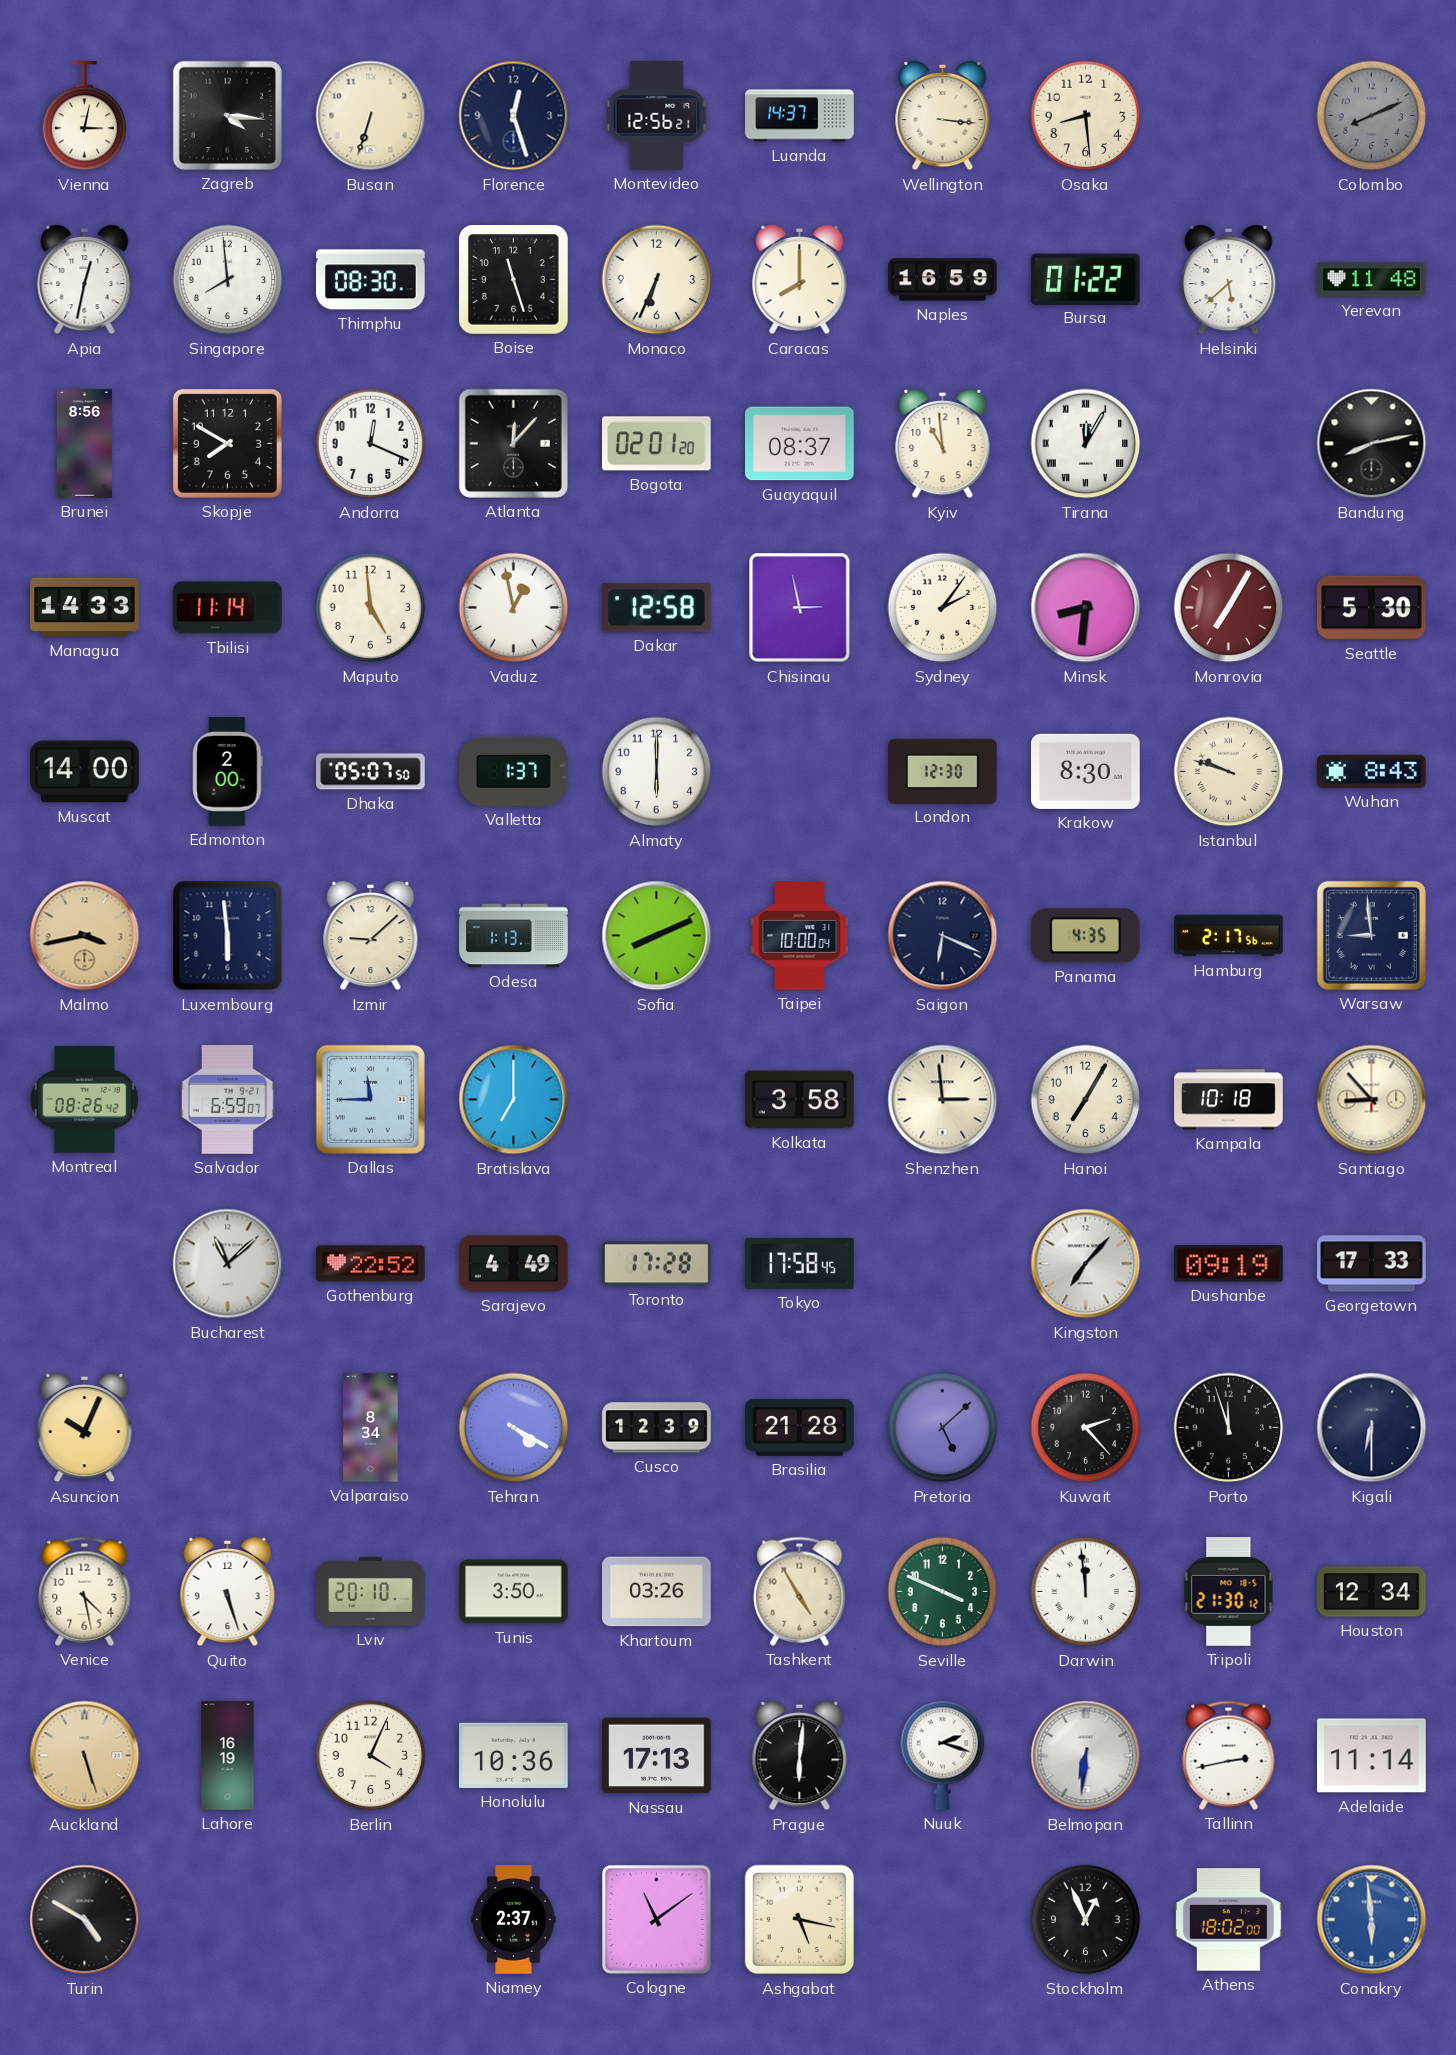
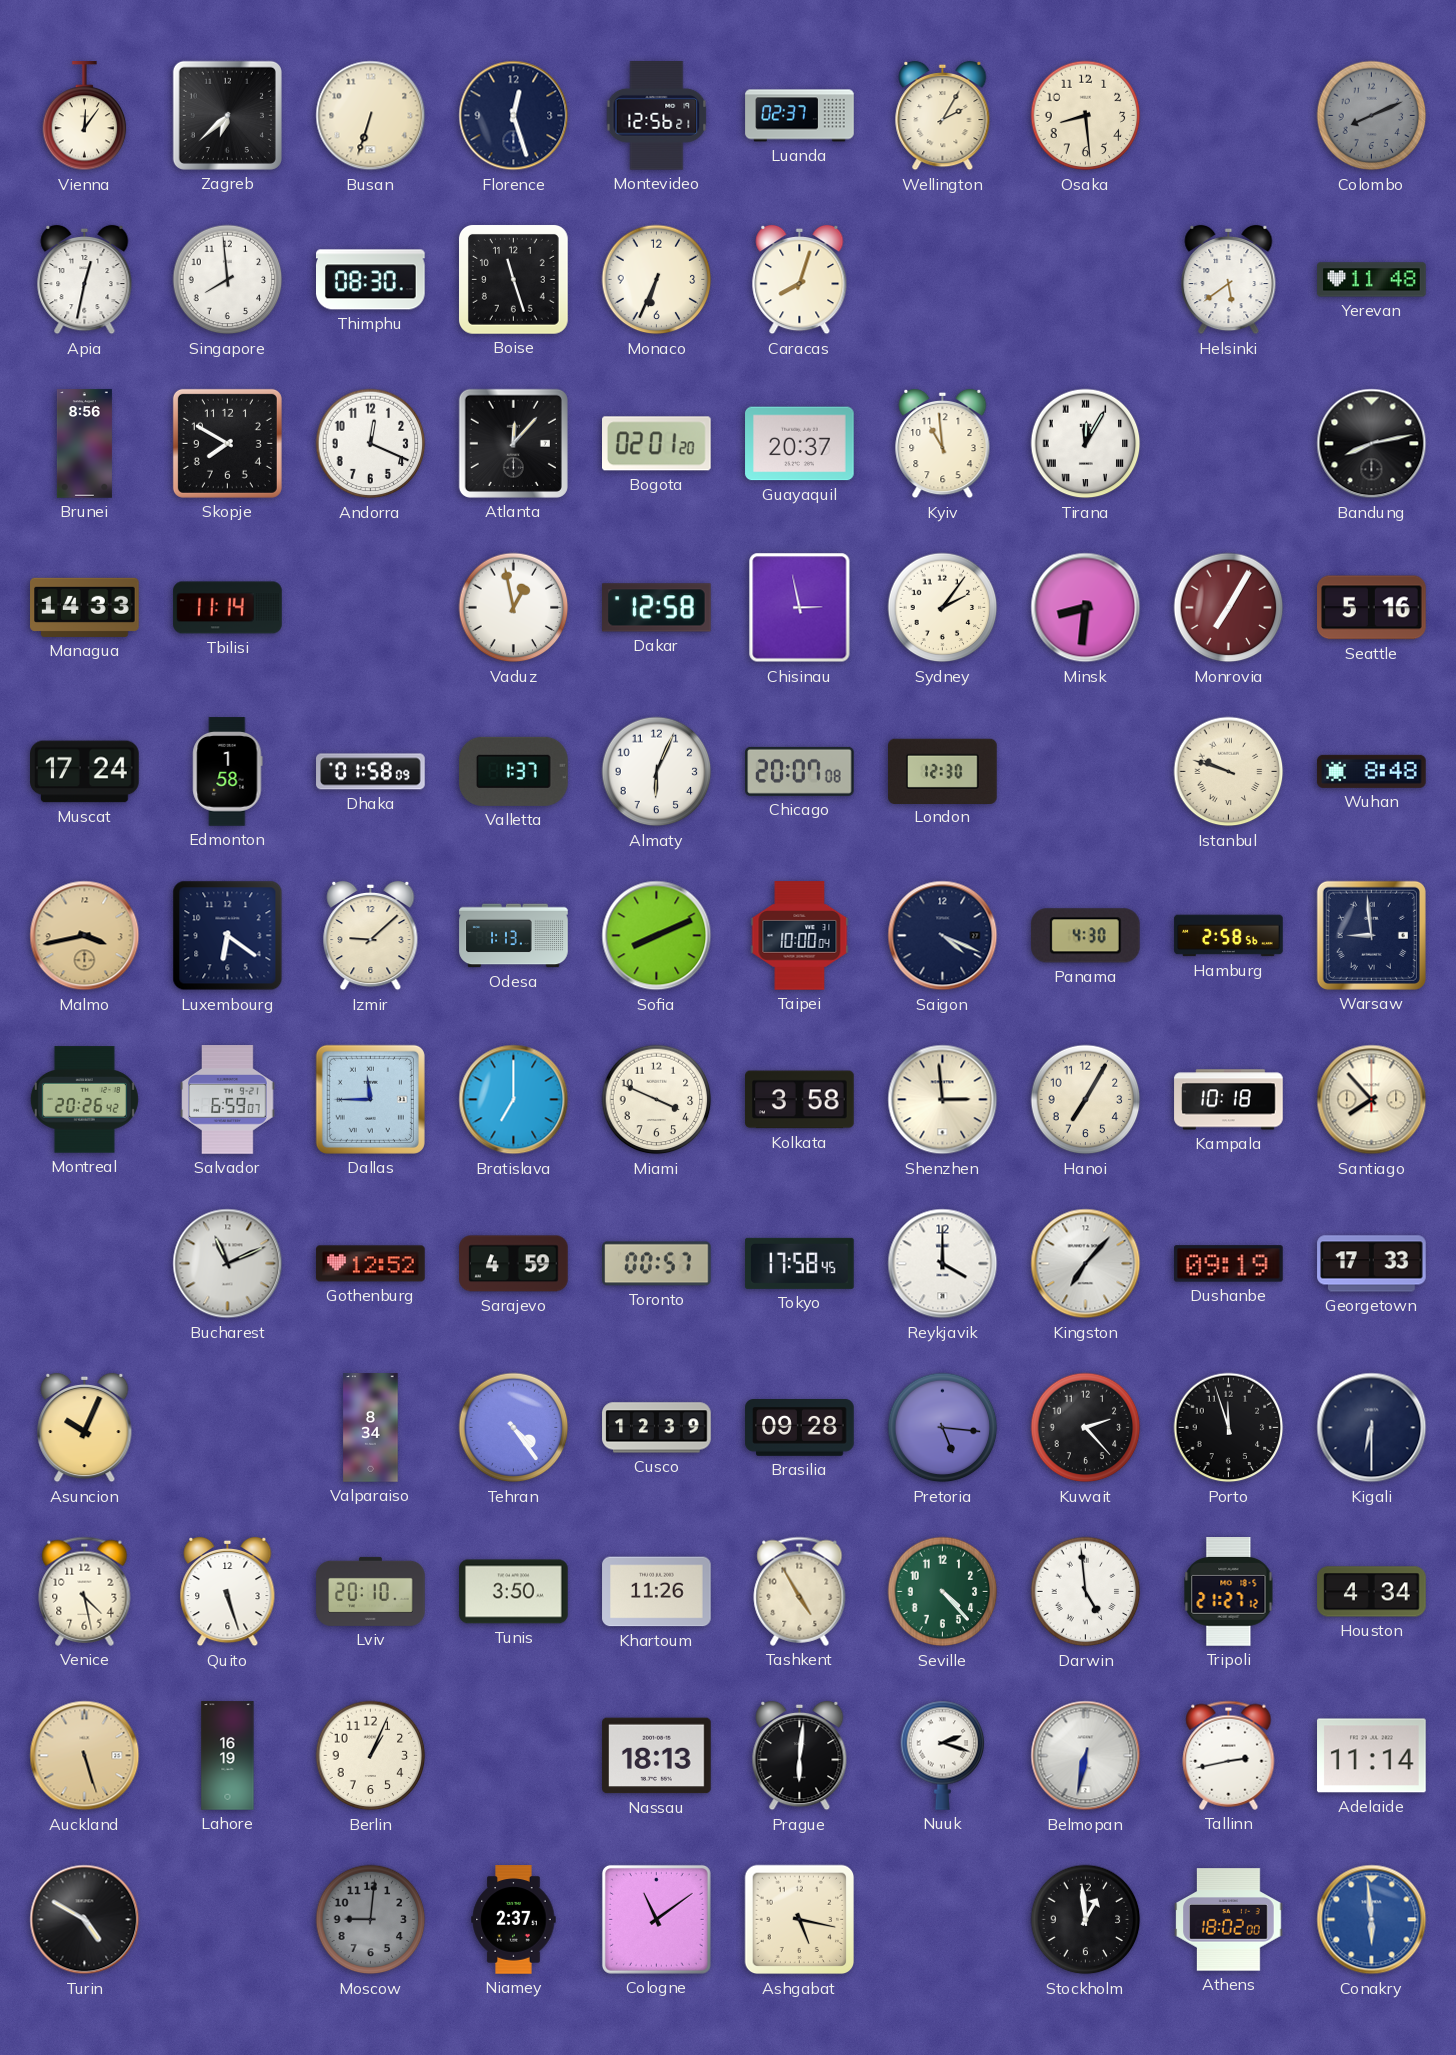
Vienna: 3:02 -> 12:06
Zagreb: 4:16 -> 6:38
Luanda: 14:37 -> 02:37
Wellington: 3:16 -> 2:05
Caracas: 8:00 -> 8:03
Naples: 16:59 -> none
Bursa: 01:22 -> none
Helsinki: 5:38 -> 5:39
Guayaquil: 08:37 -> 20:37
Maputo: 4:59 -> none
Seattle: 5:30 -> 5:16
Muscat: 14:00 -> 17:24
Edmonton: 2:00 -> 1:58
Dhaka: 05:07 -> 01:58
Almaty: 6:00 -> 6:04
Chicago: none -> 20:07
Krakow: 8:30 -> none
Wuhan: 8:43 -> 8:48
Luxembourg: 5:59 -> 6:21
Saigon: 6:19 -> 4:19
Panama: 4:35 -> 4:30
Hamburg: 2:17 -> 2:58
Montreal: 08:26 -> 20:26
Miami: none -> 3:49
Santiago: 8:53 -> 7:53
Bucharest: 11:08 -> 11:11
Gothenburg: 22:52 -> 12:52
Sarajevo: 4:49 -> 4:59
Toronto: 17:28 -> 00:57
Reykjavik: none -> 4:00
Tehran: 4:20 -> 4:24
Brasilia: 21:28 -> 09:28
Pretoria: 5:08 -> 5:16
Khartoum: 03:26 -> 11:26
Seville: 3:49 -> 4:23
Darwin: 11:59 -> 4:59
Tripoli: 21:30 -> 21:27
Houston: 12:34 -> 4:34
Berlin: 4:04 -> 1:04
Honolulu: 10:36 -> none
Nassau: 17:13 -> 18:13
Belmopan: 6:31 -> 6:32
Moscow: none -> 9:01
Stockholm: 12:56 -> 12:59
